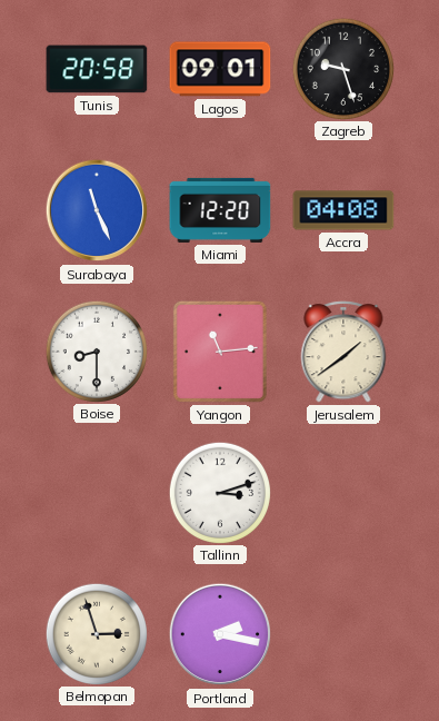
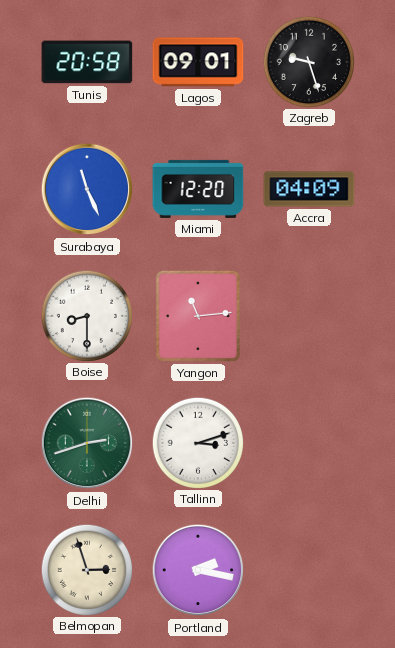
Accra: 04:08 -> 04:09
Jerusalem: 1:39 -> none
Delhi: none -> 2:42
